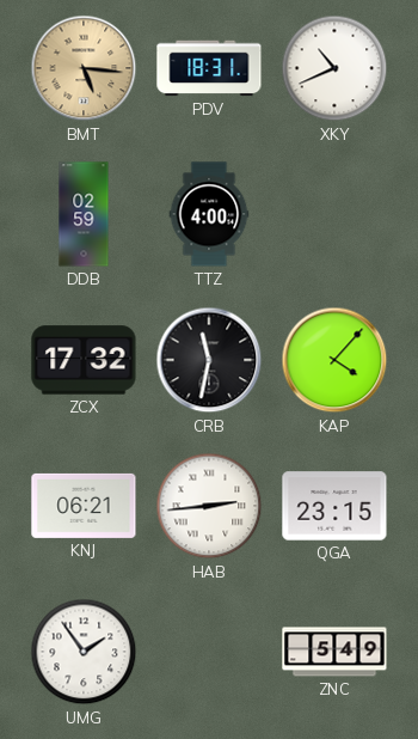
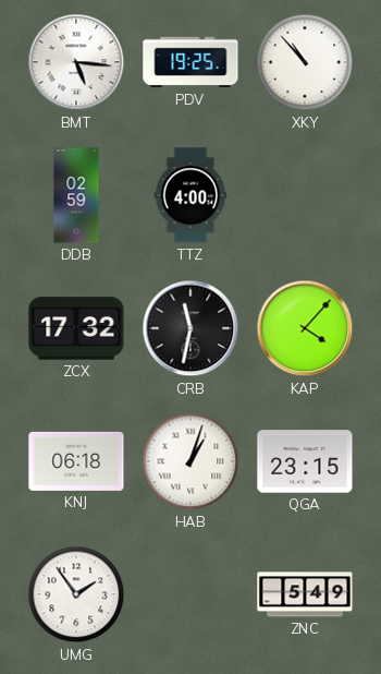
BMT dial: champagne -> white
PDV: 18:31 -> 19:25
XKY: 10:41 -> 10:53
KNJ: 06:21 -> 06:18
HAB: 2:44 -> 1:03
